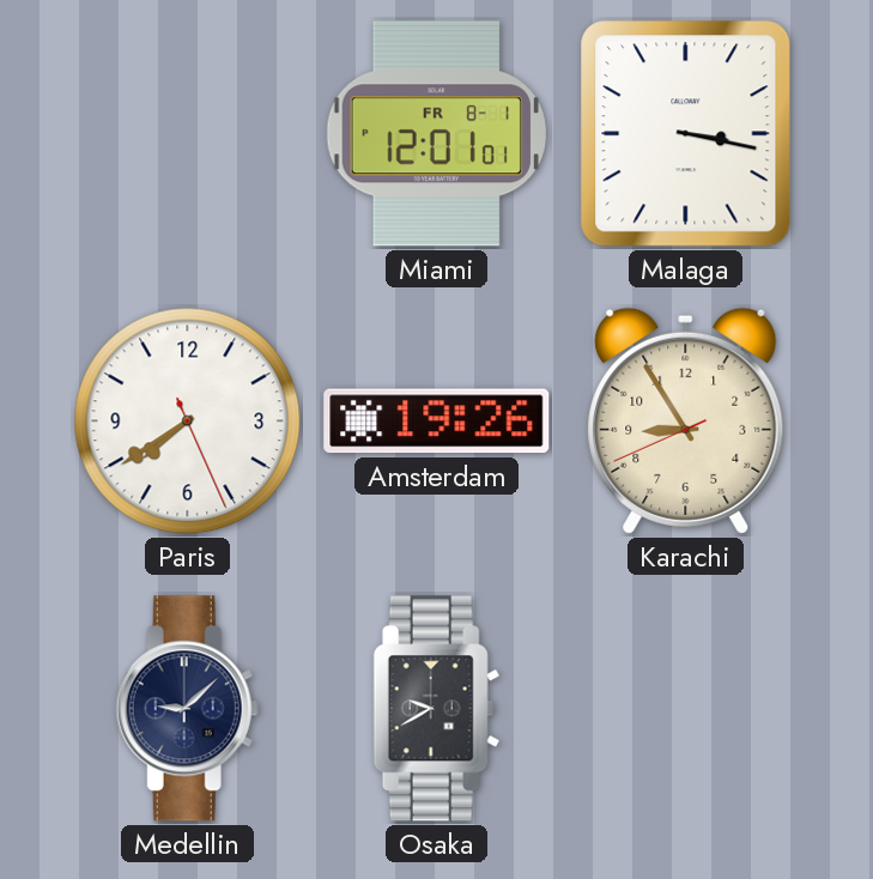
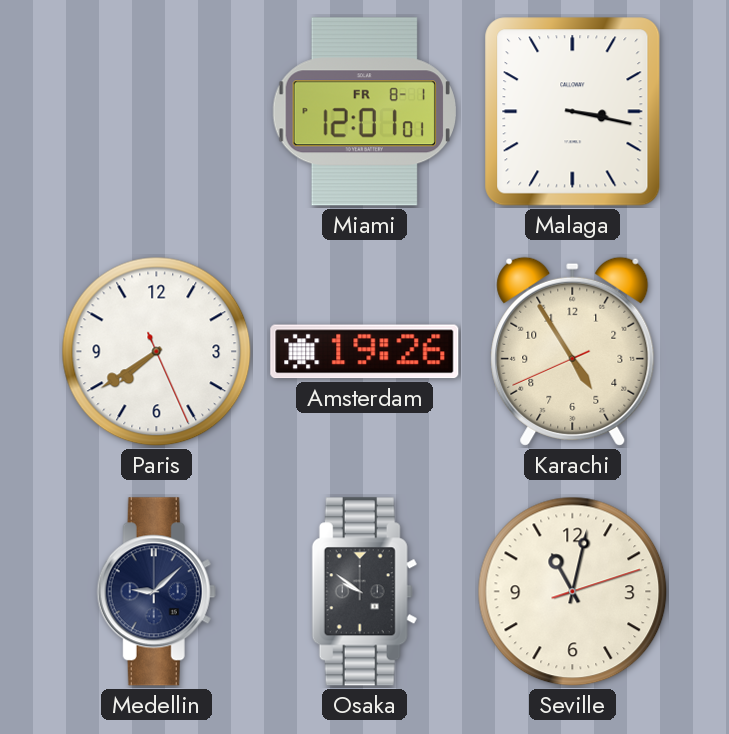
Karachi: 8:54 -> 4:54
Osaka: 9:40 -> 9:51
Seville: none -> 11:02
